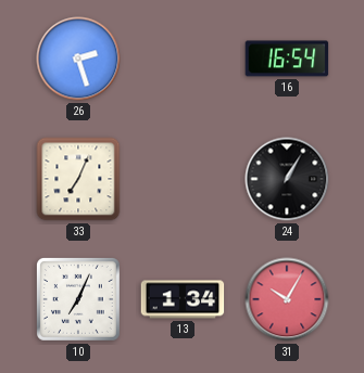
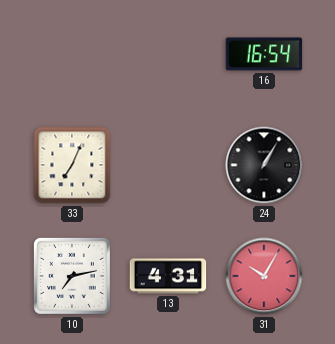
26: 2:27 -> none
10: 7:04 -> 7:13
13: 1:34 -> 4:31
